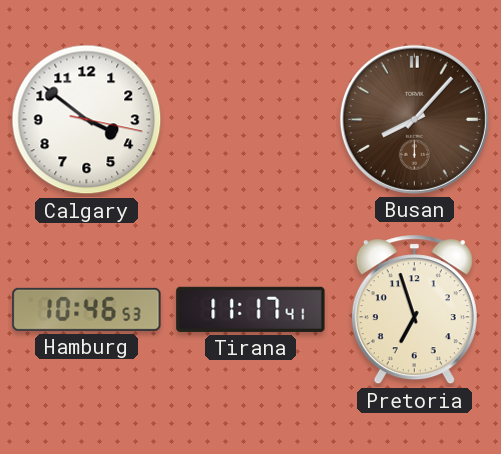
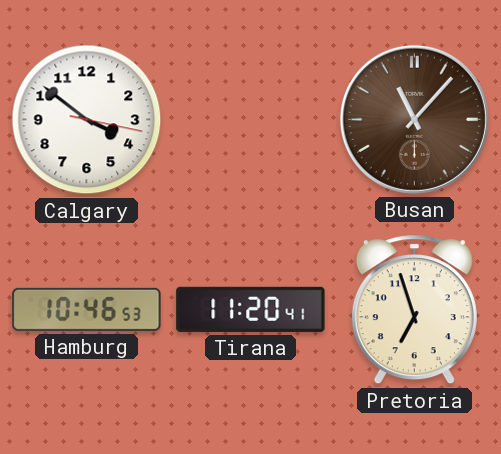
Busan: 8:07 -> 11:07
Tirana: 11:17 -> 11:20
